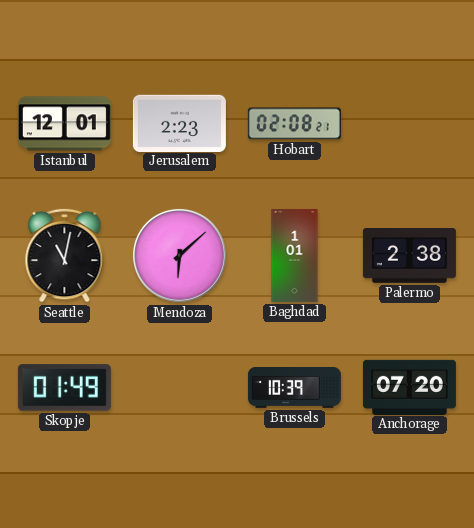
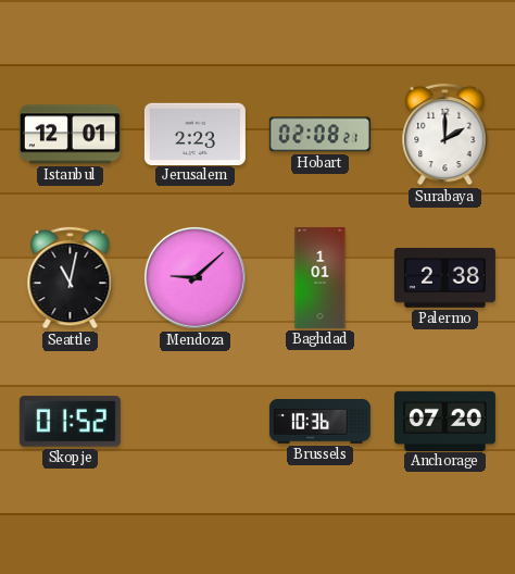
Surabaya: none -> 2:00
Mendoza: 6:08 -> 9:08
Skopje: 01:49 -> 01:52
Brussels: 10:39 -> 10:36
